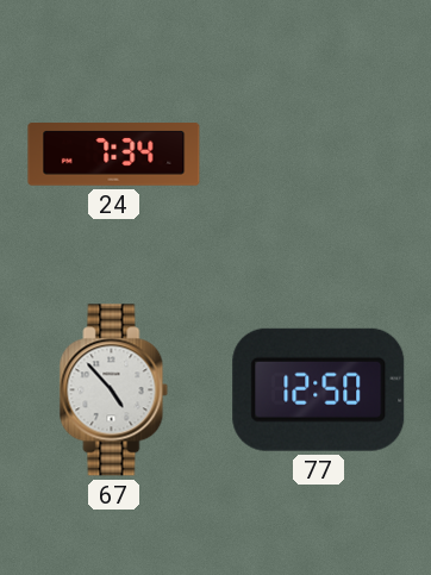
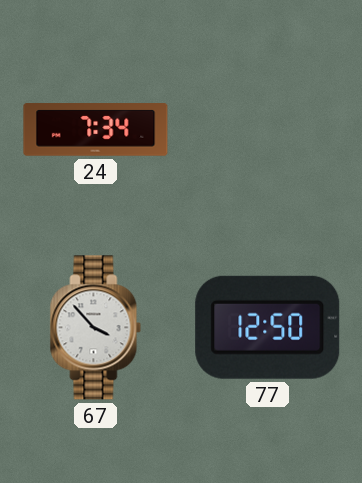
67: 4:53 -> 3:53
